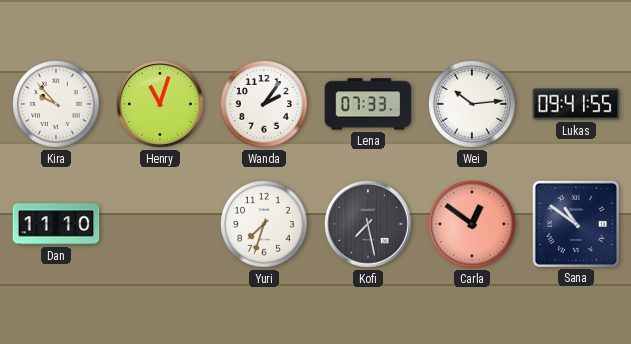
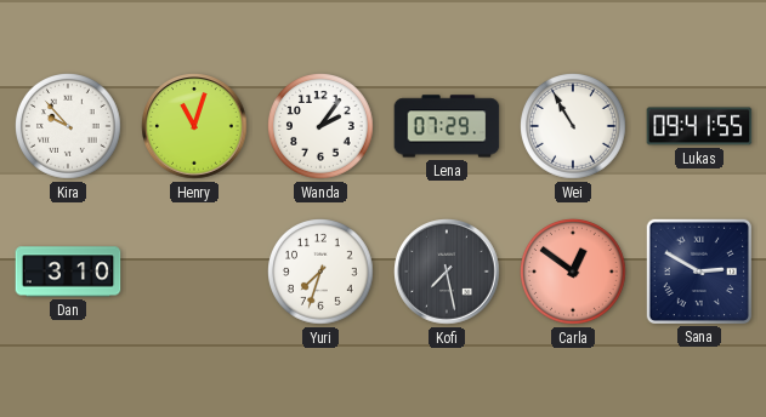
Lena: 07:33 -> 07:29
Wei: 10:14 -> 10:55
Dan: 11:10 -> 3:10
Sana: 10:51 -> 2:50
